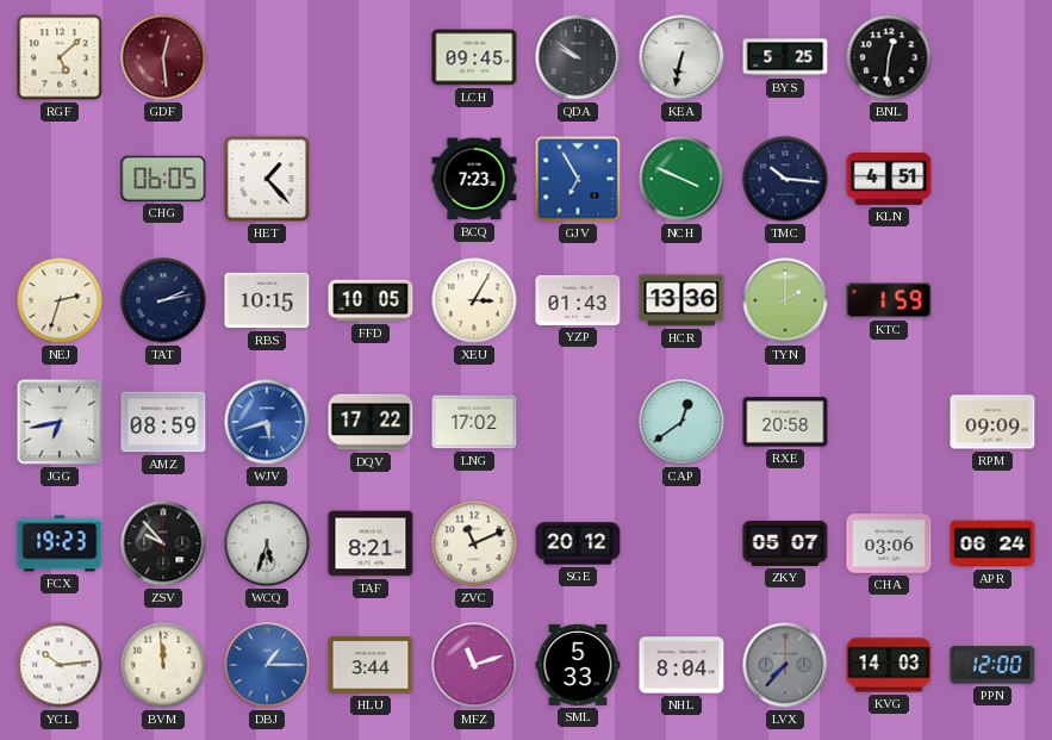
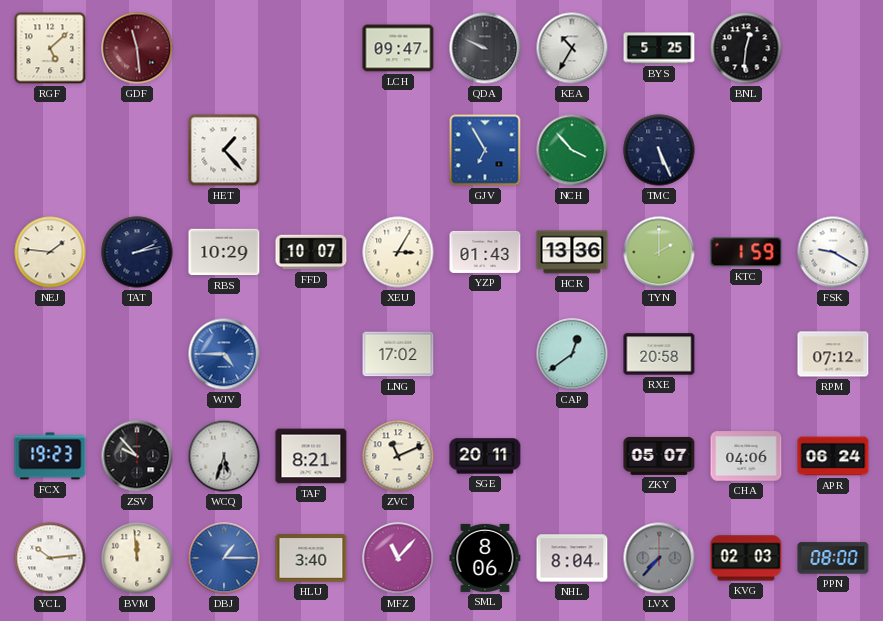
GDF: 12:29 -> 11:29
LCH: 09:45 -> 09:47
QDA: 9:51 -> 9:49
KEA: 6:32 -> 10:35
CHG: 06:05 -> none
BCQ: 7:23 -> none
NCH: 3:49 -> 3:53
TMC: 10:16 -> 5:26
KLN: 4:51 -> none
NEJ: 2:33 -> 1:46
RBS: 10:15 -> 10:29
FFD: 10:05 -> 10:07
FSK: none -> 9:20
JGG: 6:43 -> none
AMZ: 08:59 -> none
WJV: 5:42 -> 4:45
DQV: 17:22 -> none
RPM: 09:09 -> 07:12
SGE: 20:12 -> 20:11
CHA: 03:06 -> 04:06
HLU: 3:44 -> 3:40
MFZ: 11:12 -> 11:07
SML: 5:33 -> 8:06
KVG: 14:03 -> 02:03
PPN: 12:00 -> 08:00
